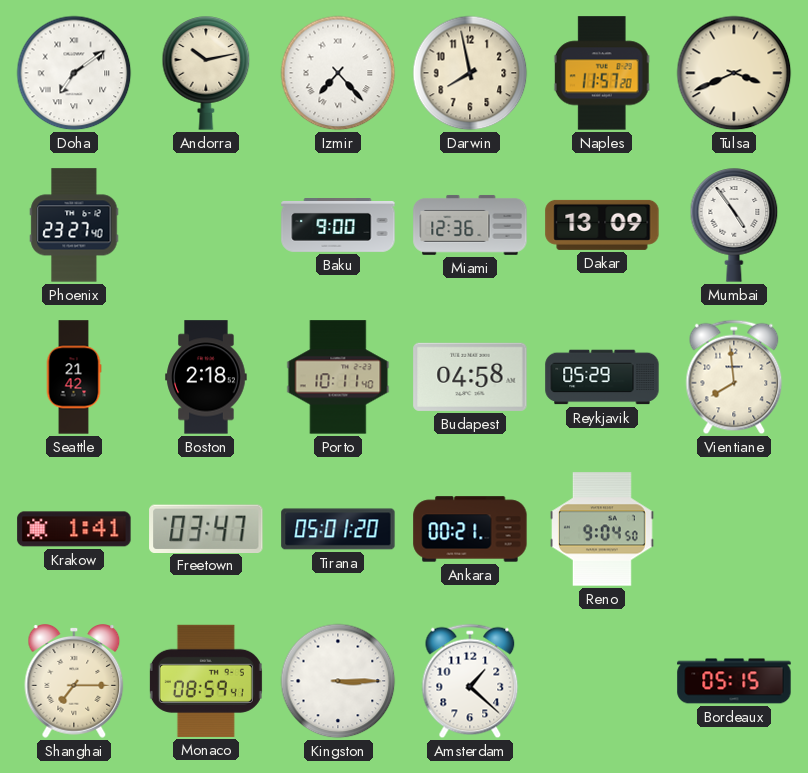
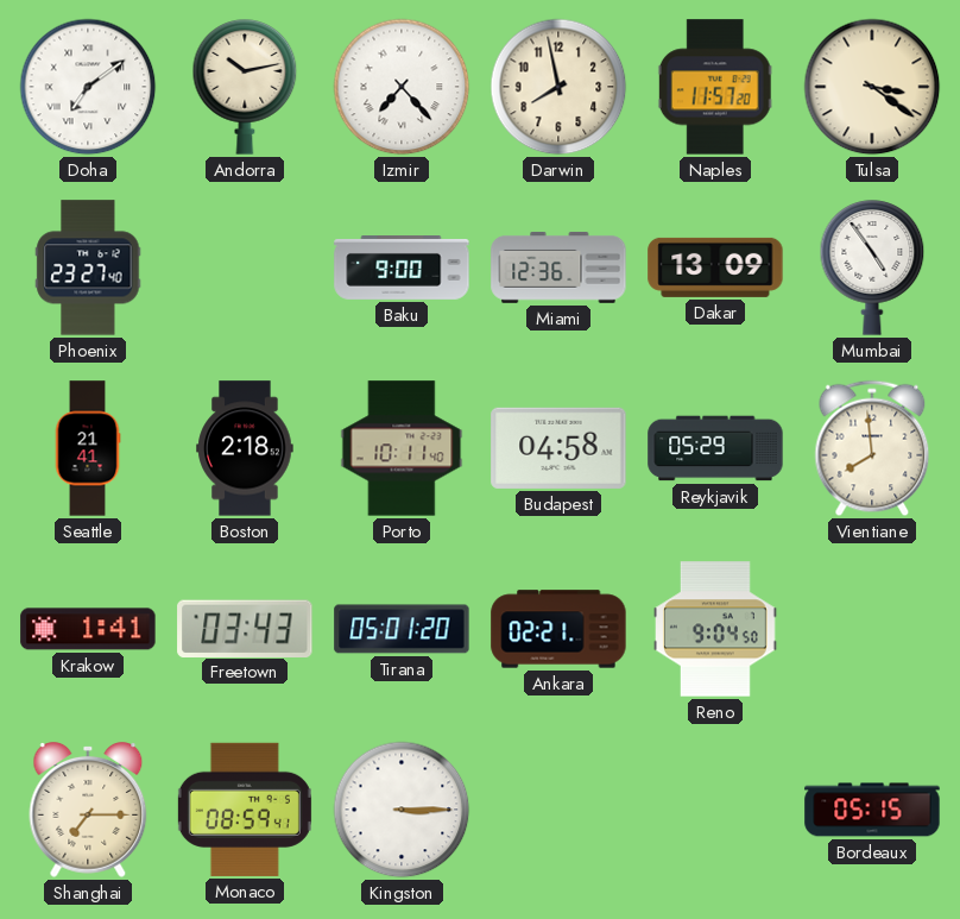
Tulsa: 3:41 -> 3:21
Seattle: 21:42 -> 21:41
Freetown: 03:47 -> 03:43
Ankara: 00:21 -> 02:21
Amsterdam: 1:22 -> none
